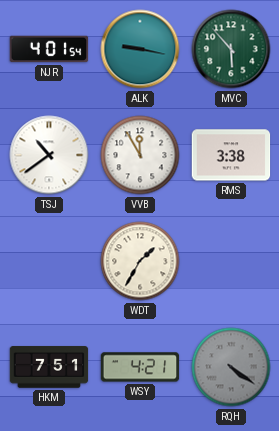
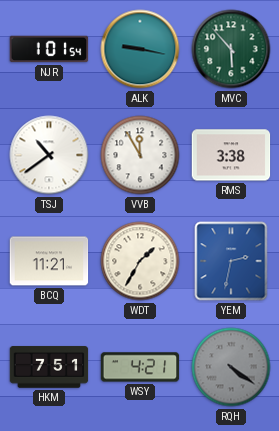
NJR: 4:01 -> 1:01
BCQ: none -> 11:21
YEM: none -> 2:32
